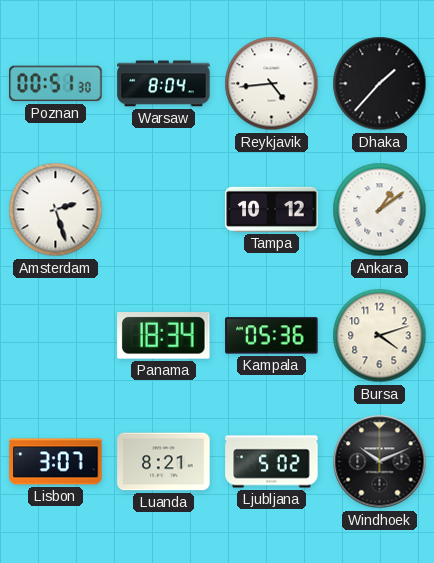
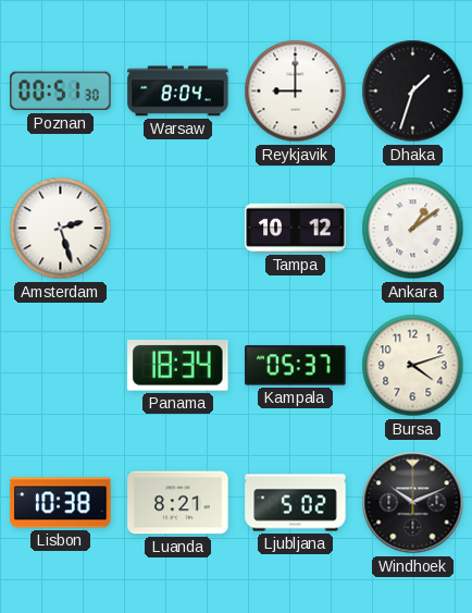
Reykjavik: 4:44 -> 9:00
Dhaka: 1:37 -> 1:33
Kampala: 05:36 -> 05:37
Lisbon: 3:07 -> 10:38
